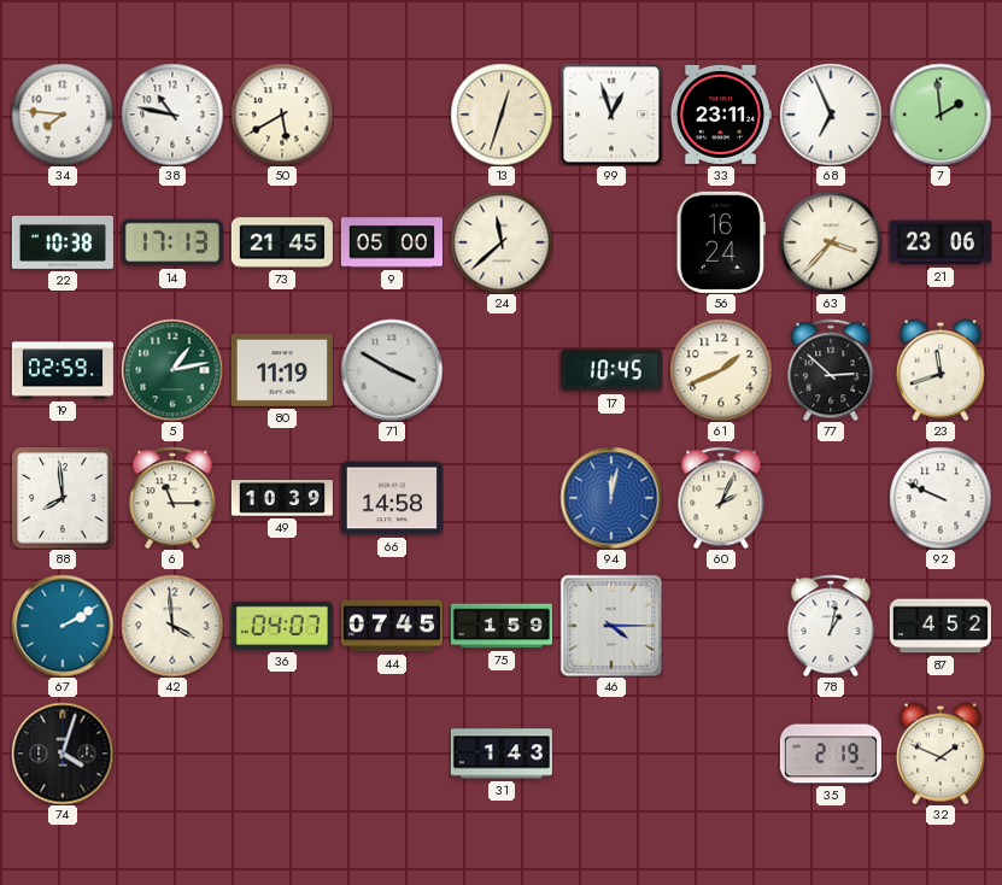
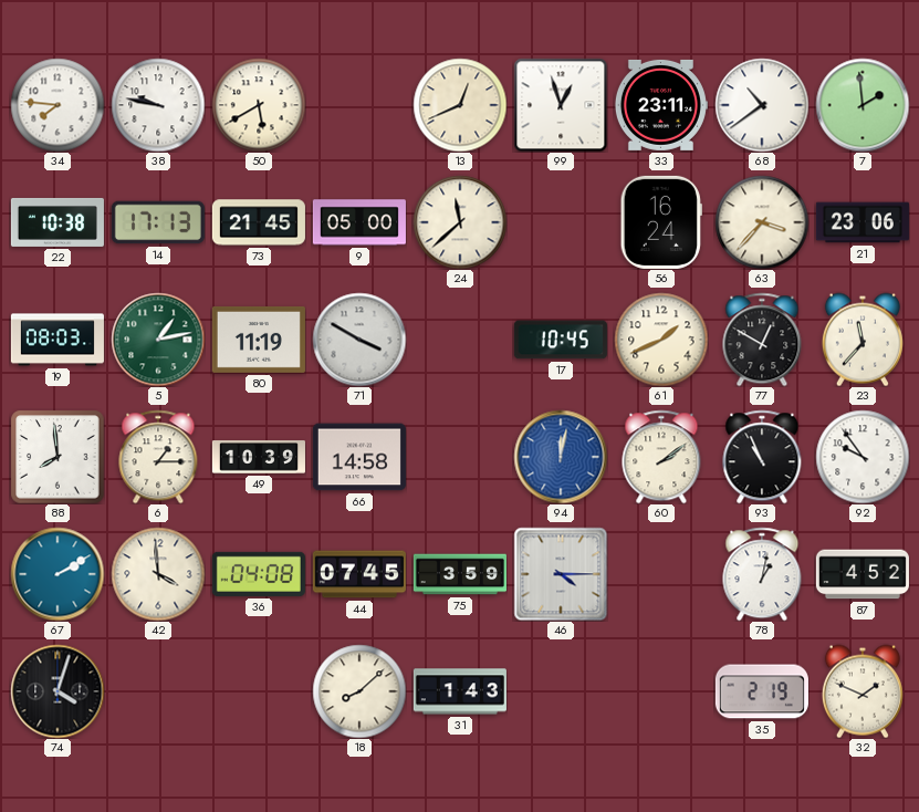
38: 10:47 -> 9:47
13: 12:33 -> 12:41
68: 6:56 -> 10:39
19: 02:59 -> 08:03
77: 2:52 -> 12:50
23: 11:42 -> 11:37
6: 11:15 -> 1:15
60: 2:04 -> 2:09
93: none -> 10:56
92: 9:49 -> 9:54
36: 04:07 -> 04:08
75: 1:59 -> 3:59
18: none -> 8:08
